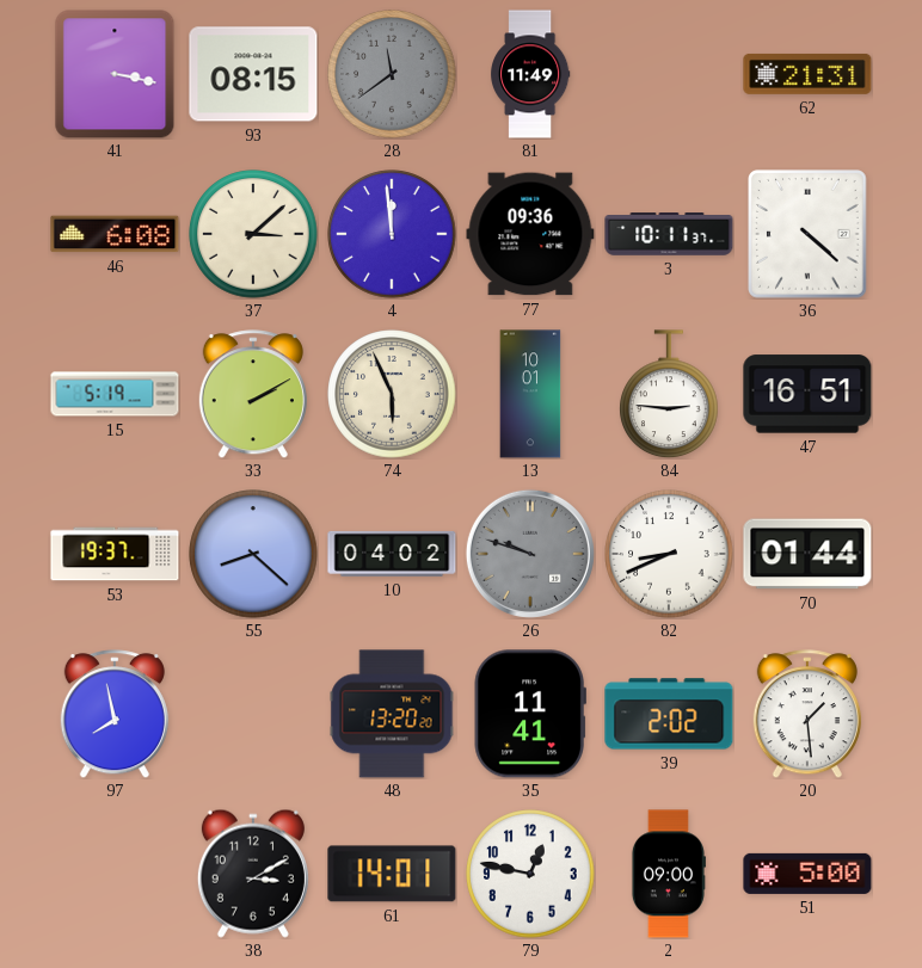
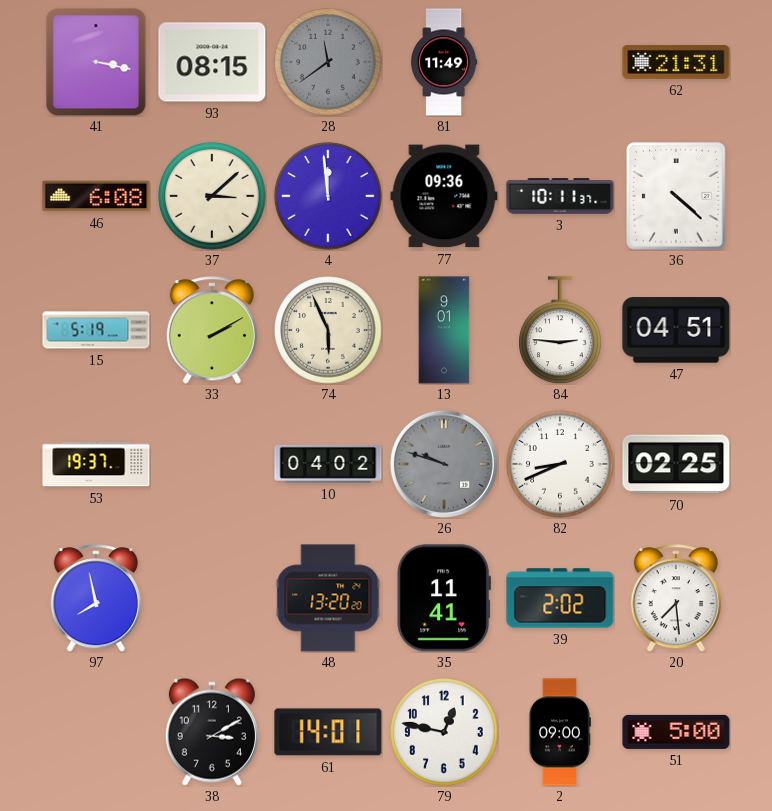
13: 10:01 -> 9:01
47: 16:51 -> 04:51
55: 8:22 -> none
70: 01:44 -> 02:25
20: 1:29 -> 7:29
